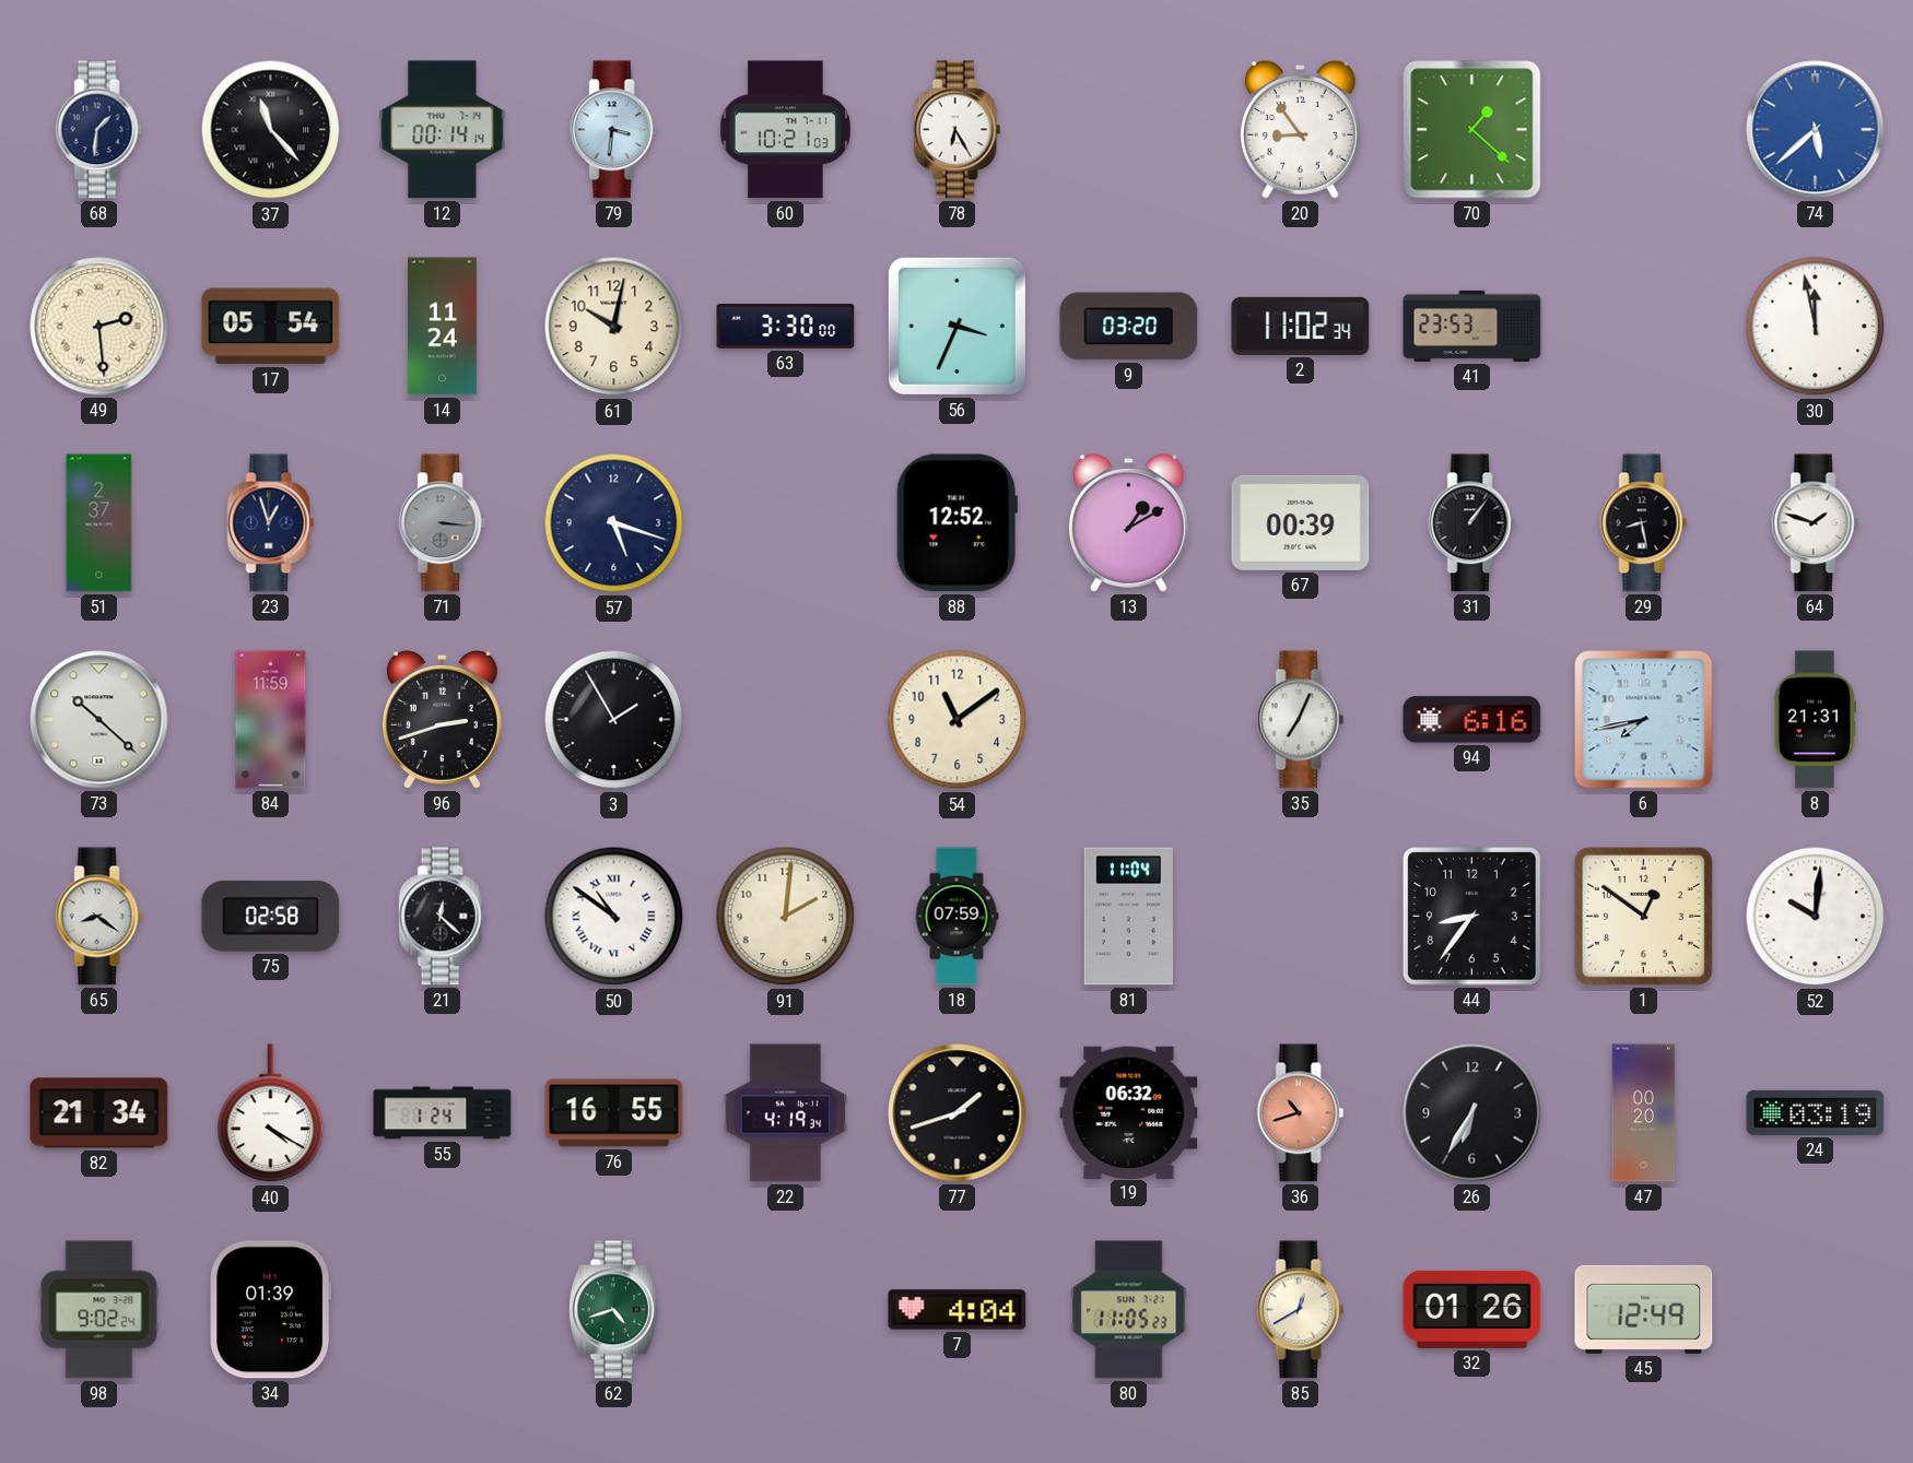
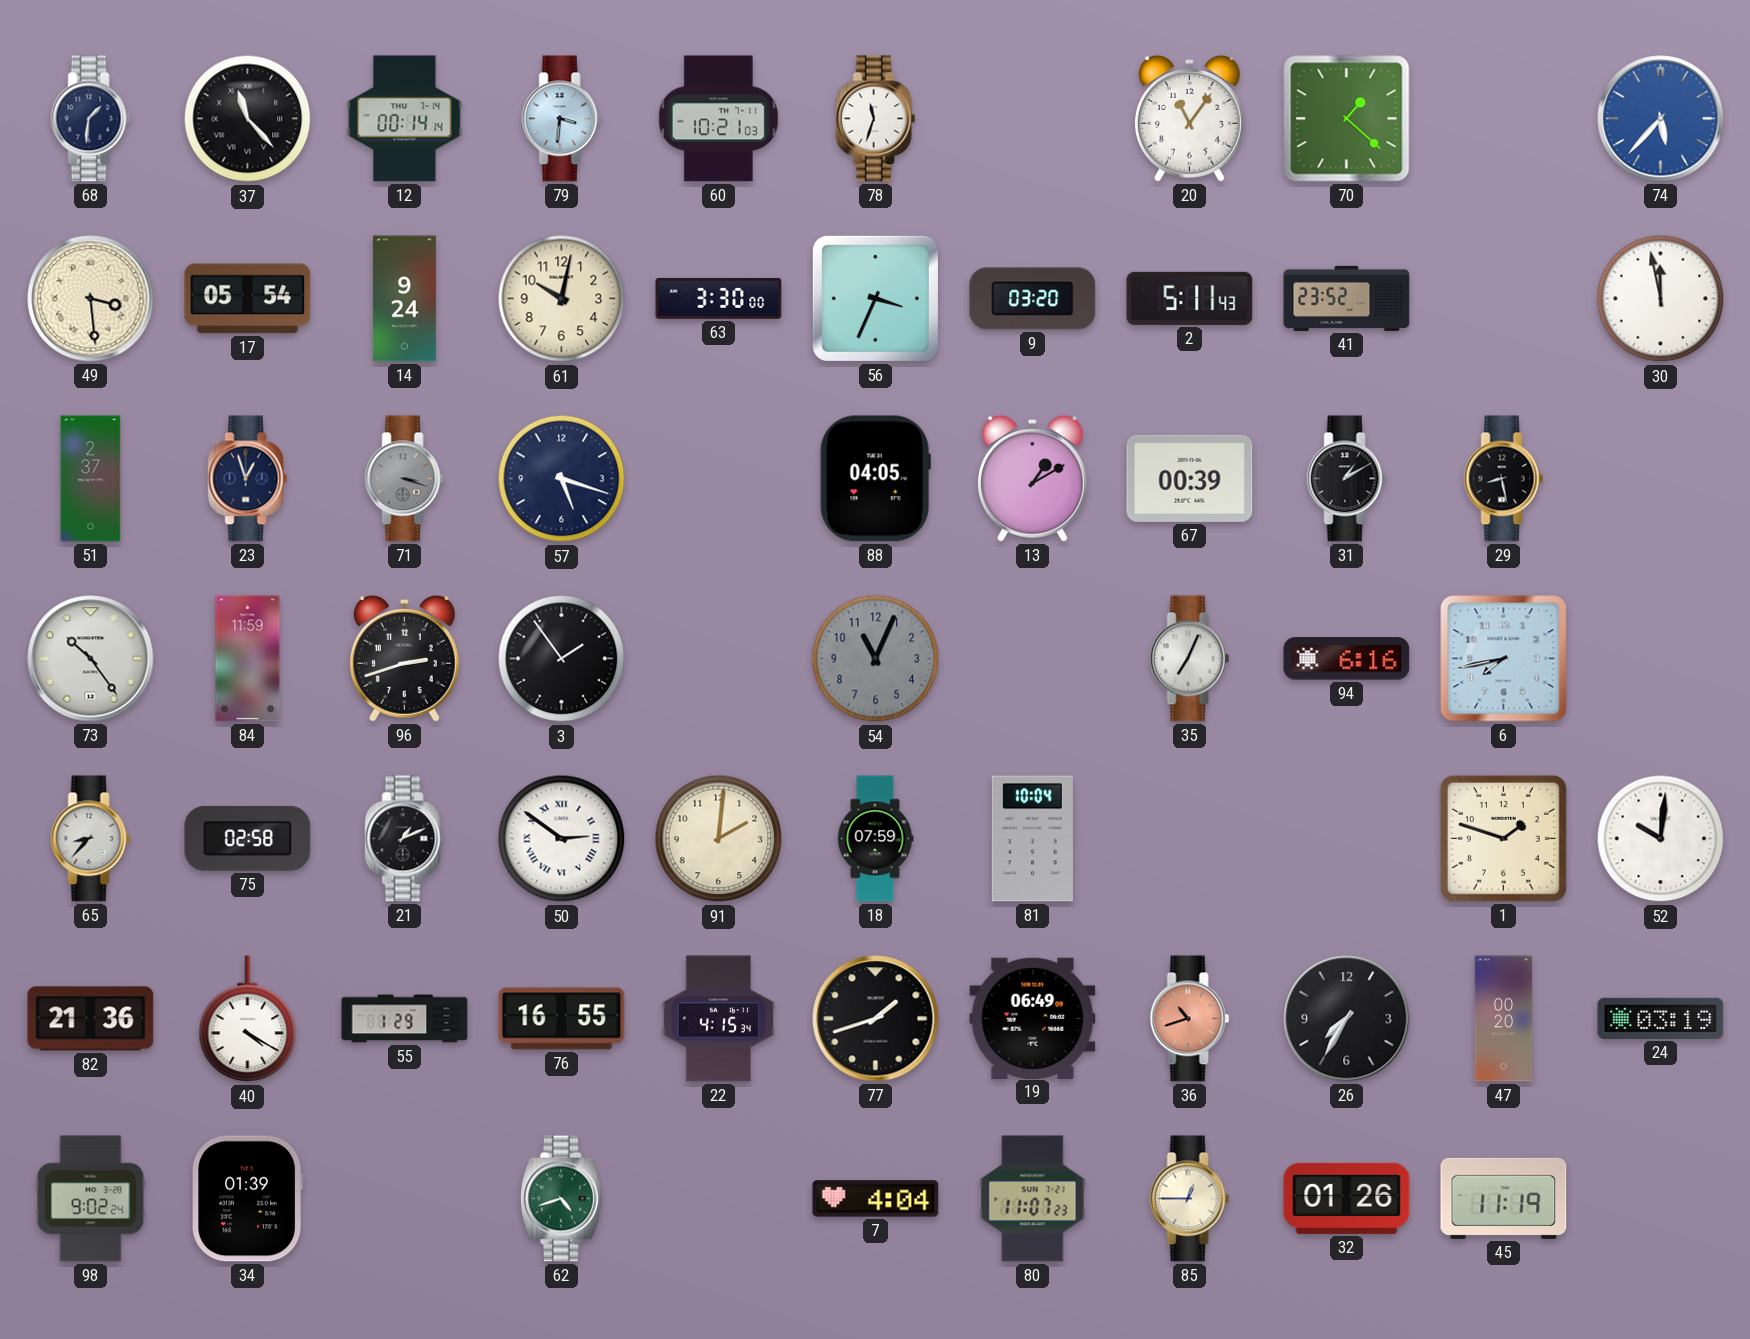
78: 6:25 -> 11:33
20: 8:54 -> 11:06
74: 5:38 -> 5:37
49: 2:29 -> 3:29
14: 11:24 -> 9:24
2: 11:02 -> 5:11
41: 23:53 -> 23:52
71: 3:16 -> 3:18
88: 12:52 -> 04:05
31: 1:06 -> 1:10
64: 1:48 -> none
73: 10:22 -> 10:24
3: 1:55 -> 1:54
54: 11:09 -> 11:04
54 dial: cream -> grey
8: 21:31 -> none
65: 8:21 -> 8:37
21: 12:22 -> 1:11
50: 10:51 -> 2:51
81: 11:04 -> 10:04
44: 8:36 -> none
1: 12:51 -> 1:48
82: 21:34 -> 21:36
55: 1:24 -> 1:29
22: 4:19 -> 4:15
19: 06:32 -> 06:49
26: 6:35 -> 7:35
80: 11:05 -> 11:07
85: 12:40 -> 12:45
45: 12:49 -> 11:19
